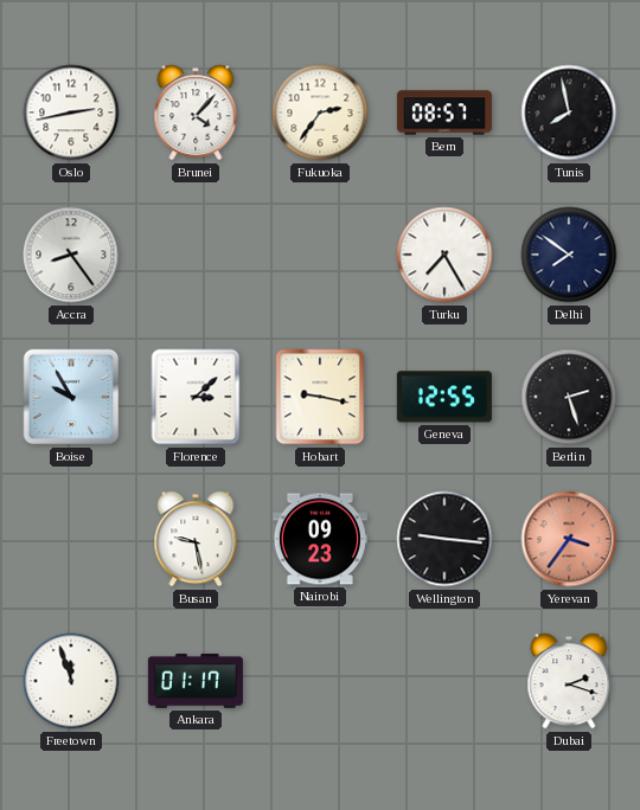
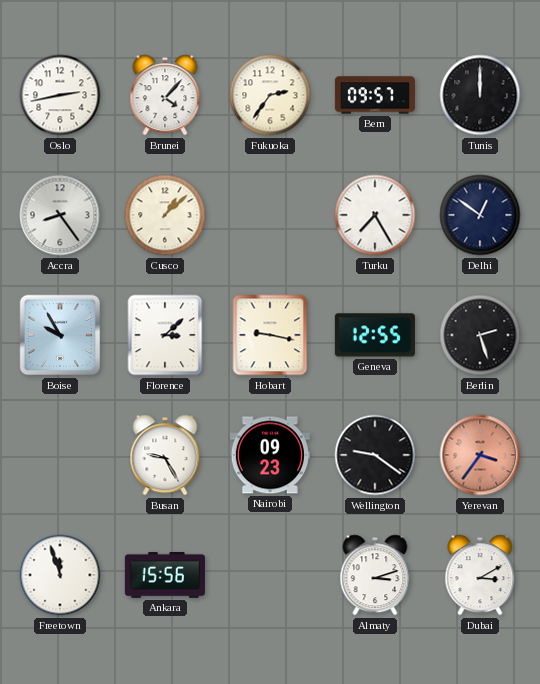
Bern: 08:57 -> 09:57
Tunis: 7:58 -> 12:00
Cusco: none -> 1:08
Delhi: 7:51 -> 12:51
Busan: 9:28 -> 9:25
Wellington: 9:16 -> 9:21
Ankara: 01:17 -> 15:56
Almaty: none -> 3:12
Dubai: 2:18 -> 3:10
